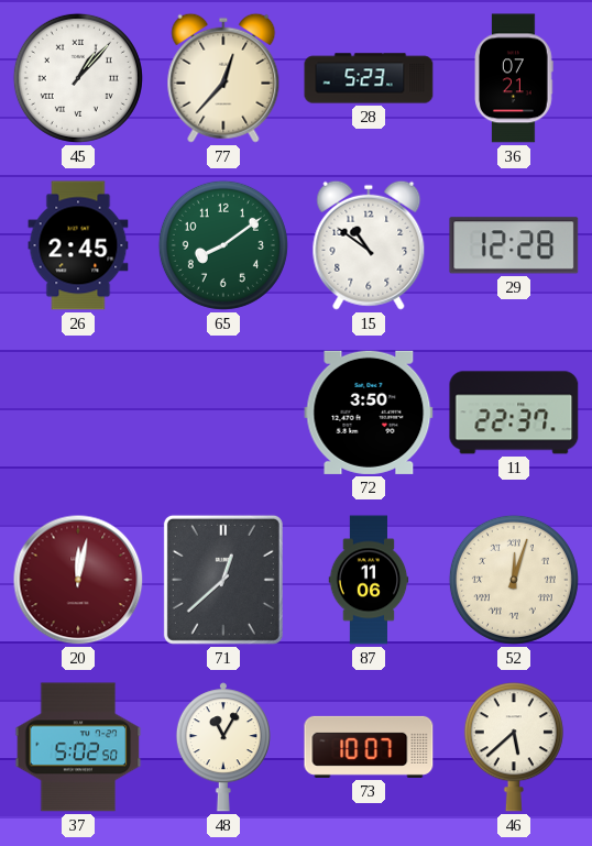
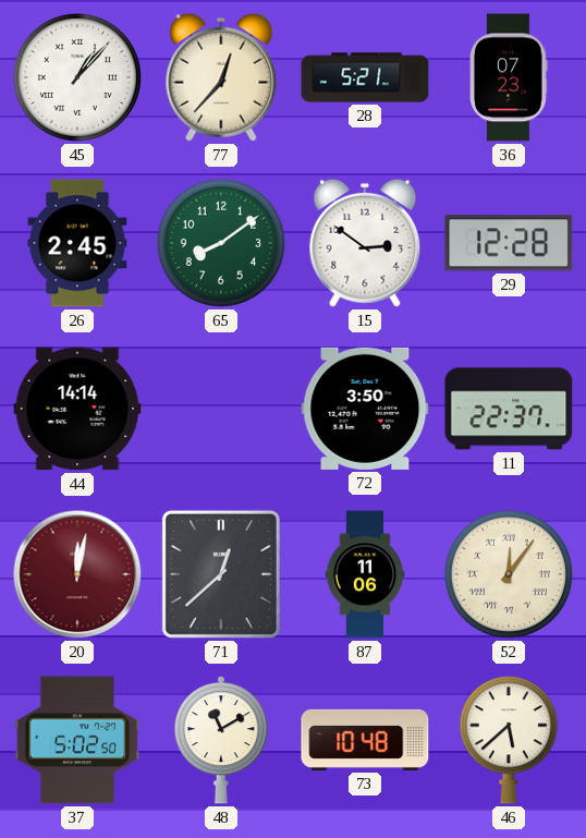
28: 5:23 -> 5:21
36: 07:21 -> 07:23
15: 10:51 -> 2:51
44: none -> 14:14
52: 12:03 -> 12:06
48: 11:05 -> 11:10
73: 10:07 -> 10:48
